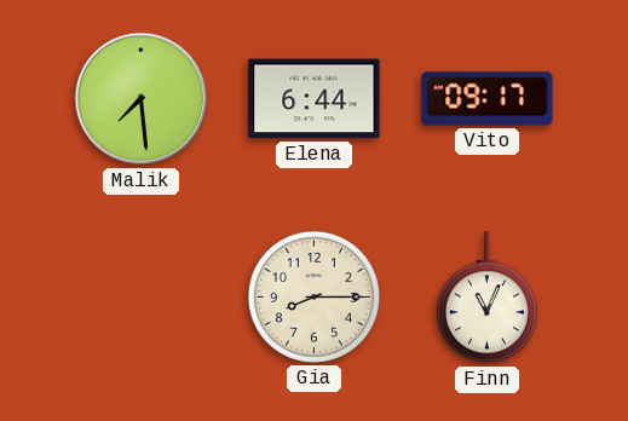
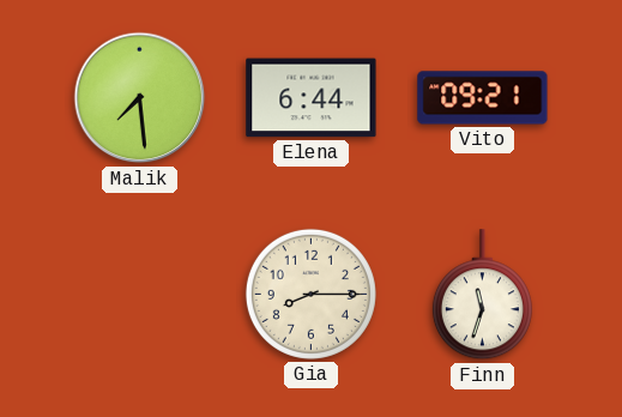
Vito: 09:17 -> 09:21
Finn: 11:04 -> 11:33
